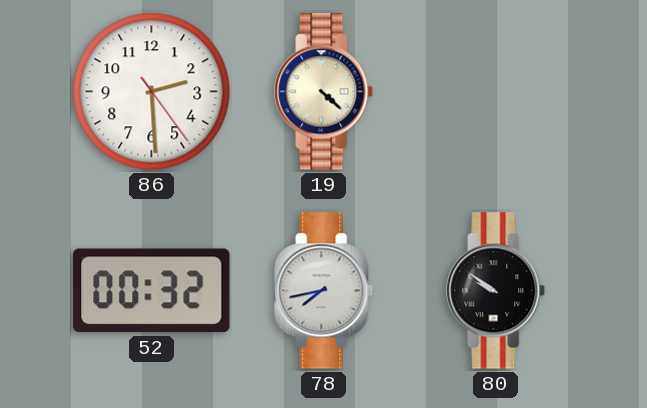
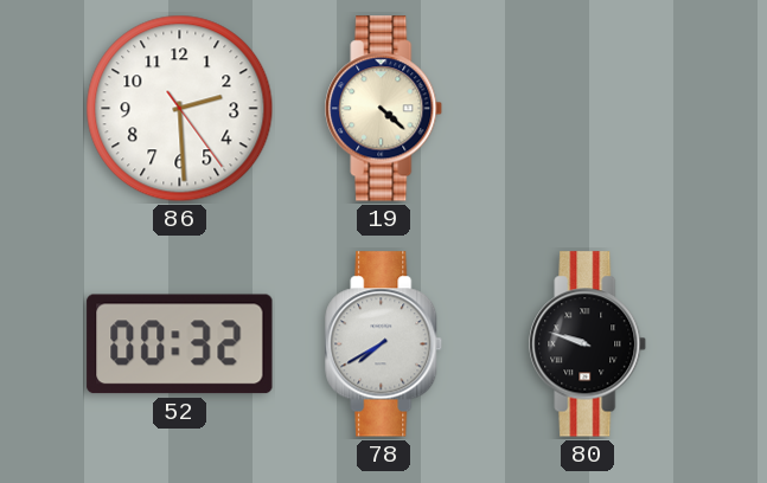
78: 7:43 -> 7:40
80: 9:51 -> 9:48
